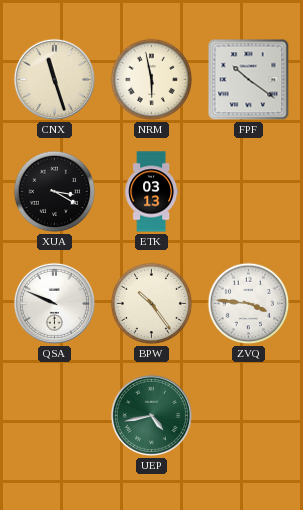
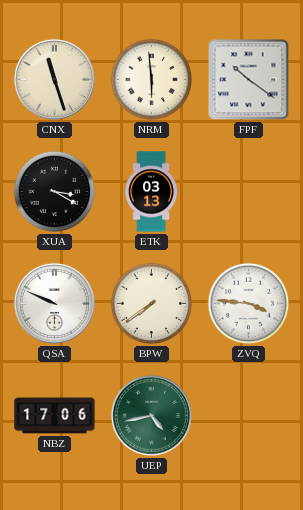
NRM: 5:58 -> 5:59
BPW: 10:24 -> 7:39
NBZ: none -> 17:06
